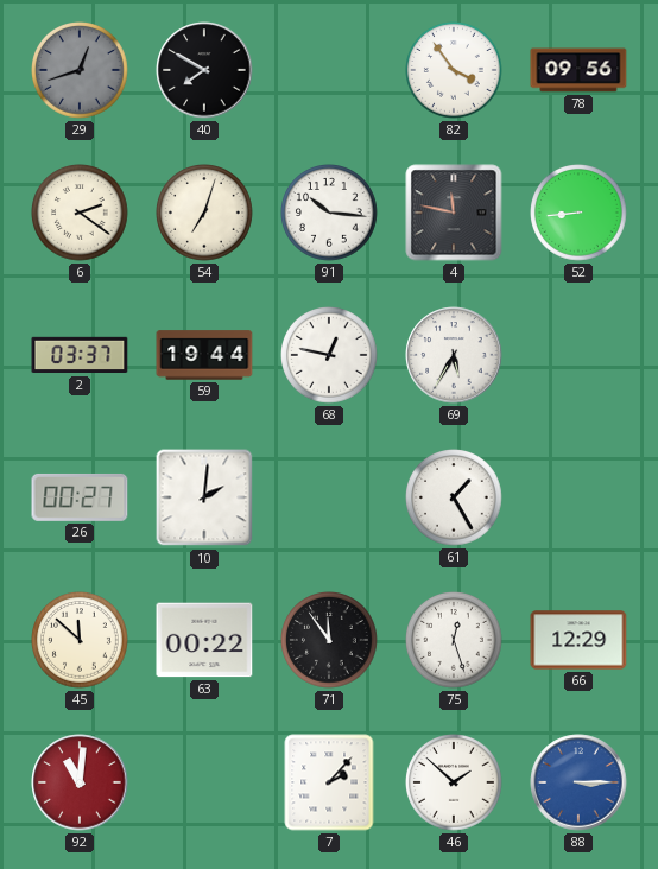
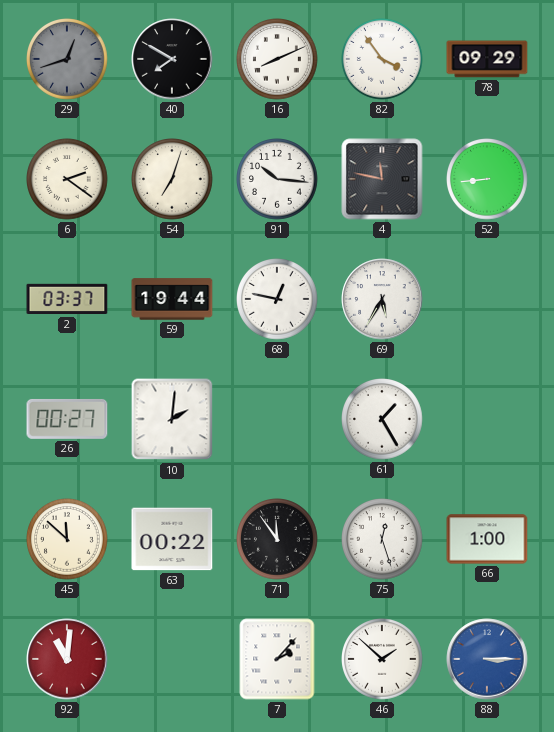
16: none -> 8:11
78: 09:56 -> 09:29
66: 12:29 -> 1:00
